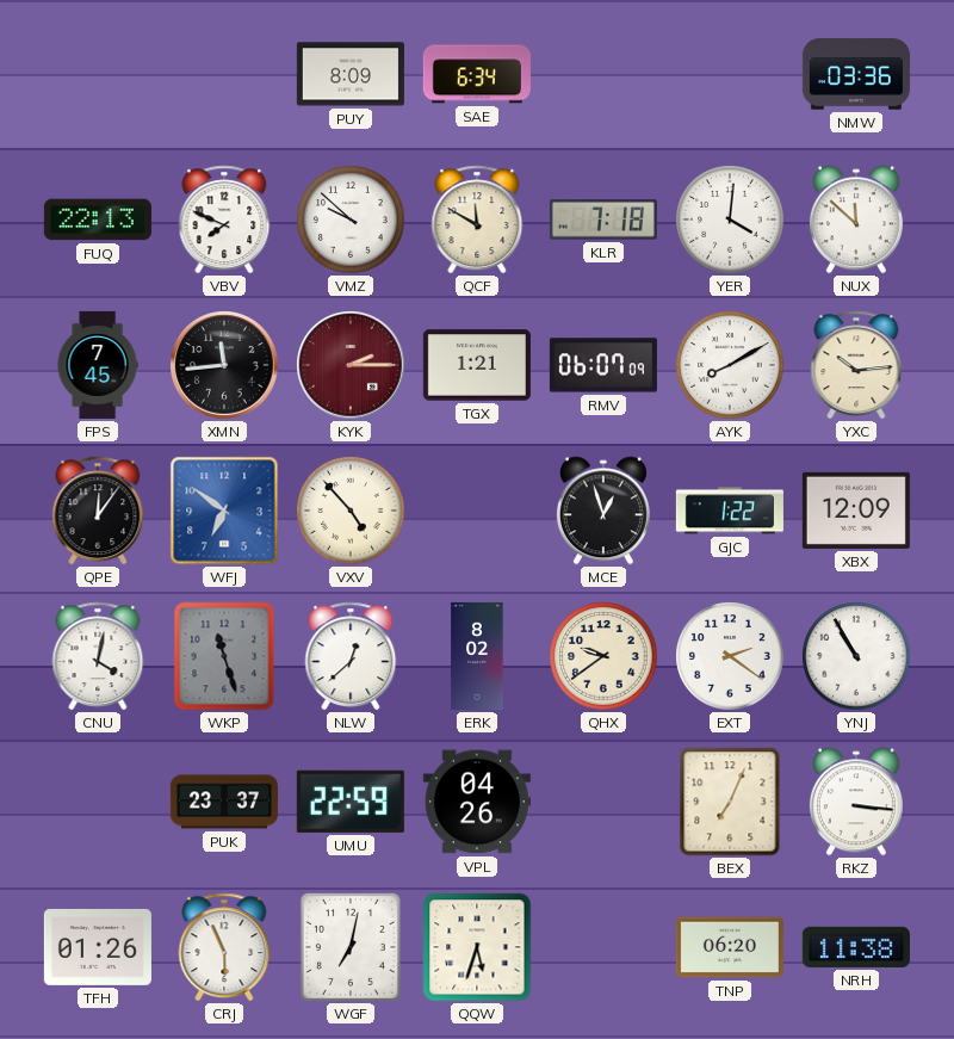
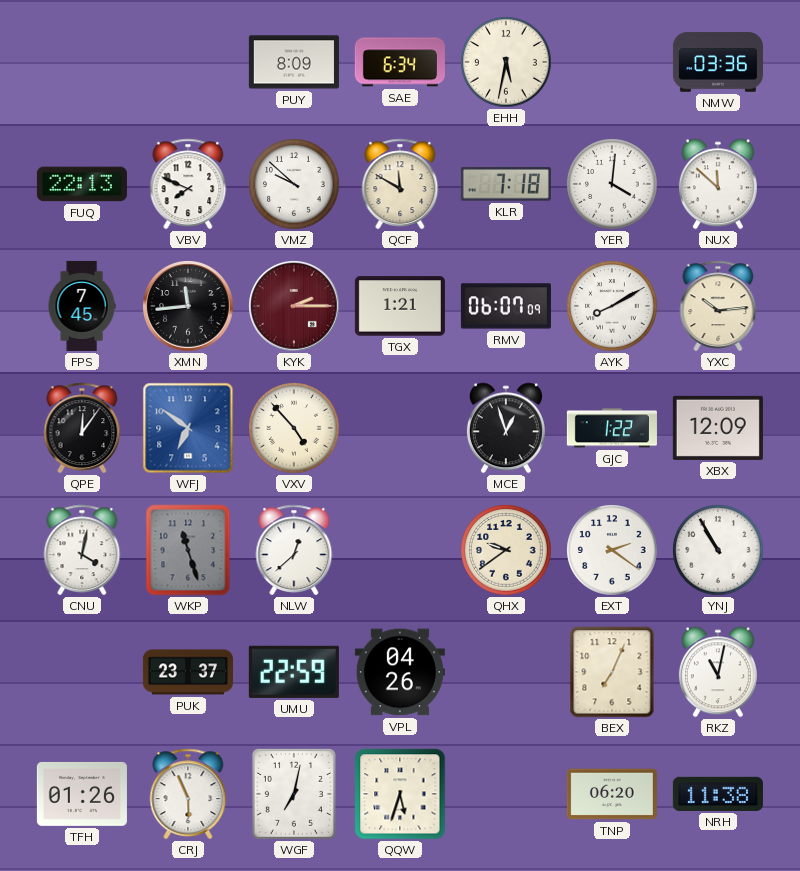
EHH: none -> 5:32
ERK: 8:02 -> none
RKZ: 3:16 -> 11:02
